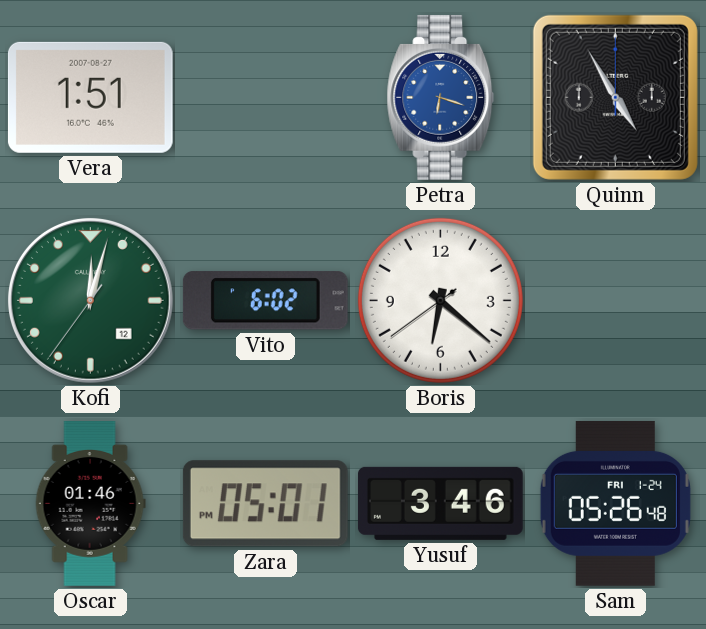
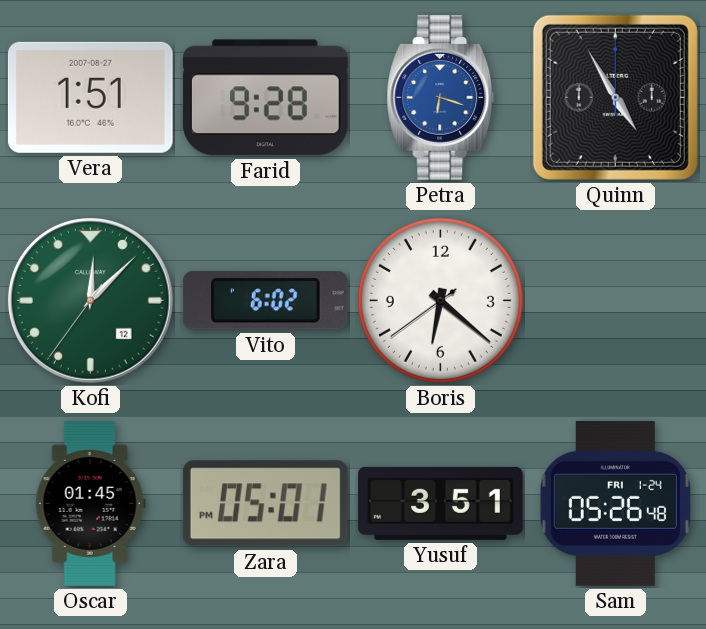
Farid: none -> 9:28
Kofi: 12:02 -> 12:07
Oscar: 01:46 -> 01:45
Yusuf: 3:46 -> 3:51
